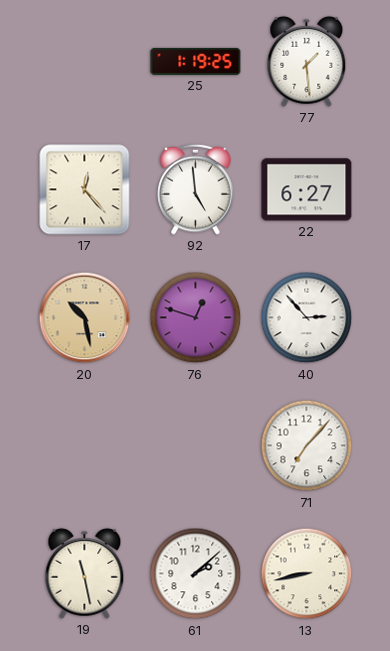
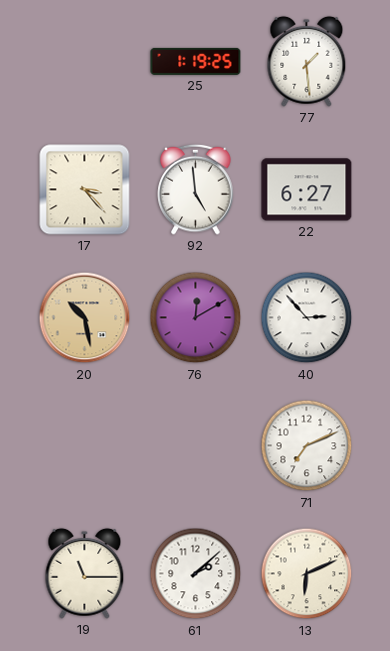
17: 12:23 -> 3:23
76: 12:48 -> 12:10
71: 7:07 -> 7:11
19: 11:28 -> 11:15
13: 8:43 -> 6:11
